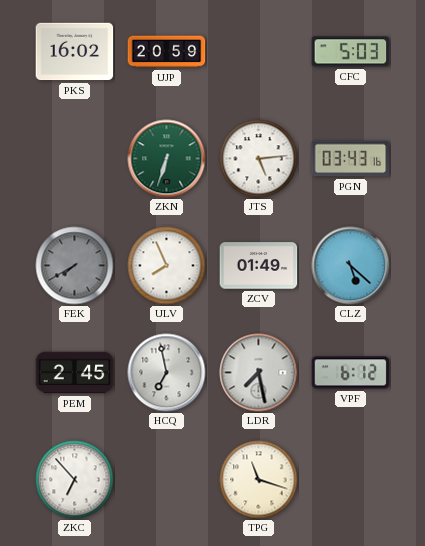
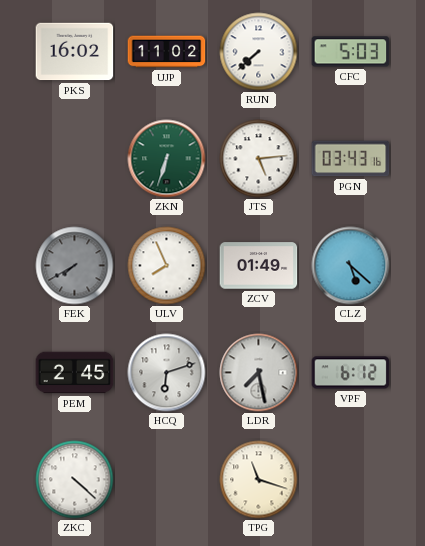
UJP: 20:59 -> 11:02
RUN: none -> 7:38
HCQ: 6:58 -> 6:12
ZKC: 6:53 -> 4:22
